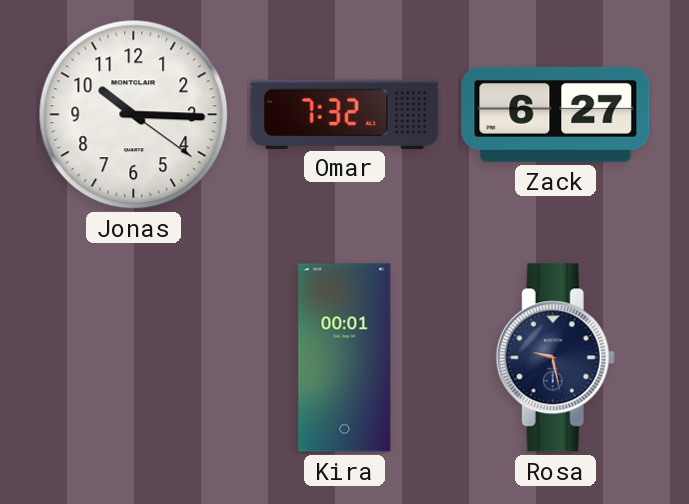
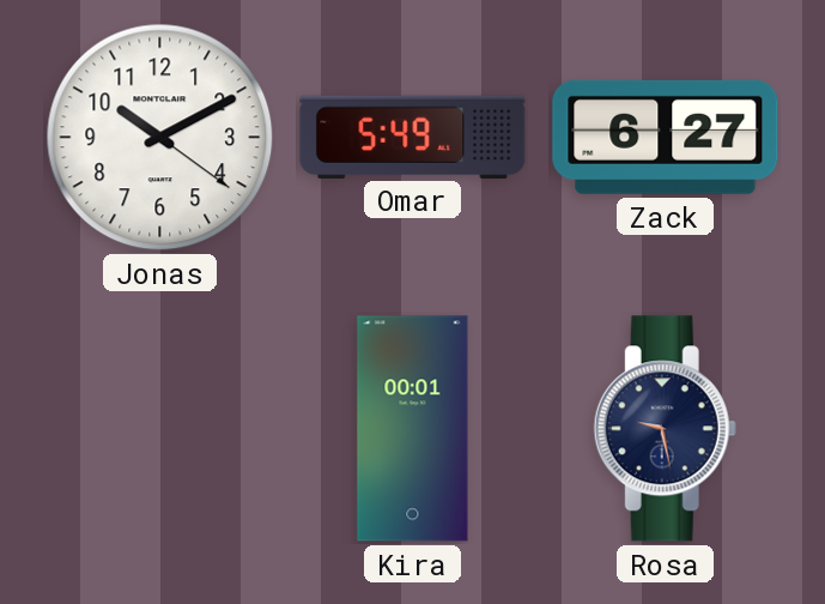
Jonas: 10:15 -> 10:10
Omar: 7:32 -> 5:49
